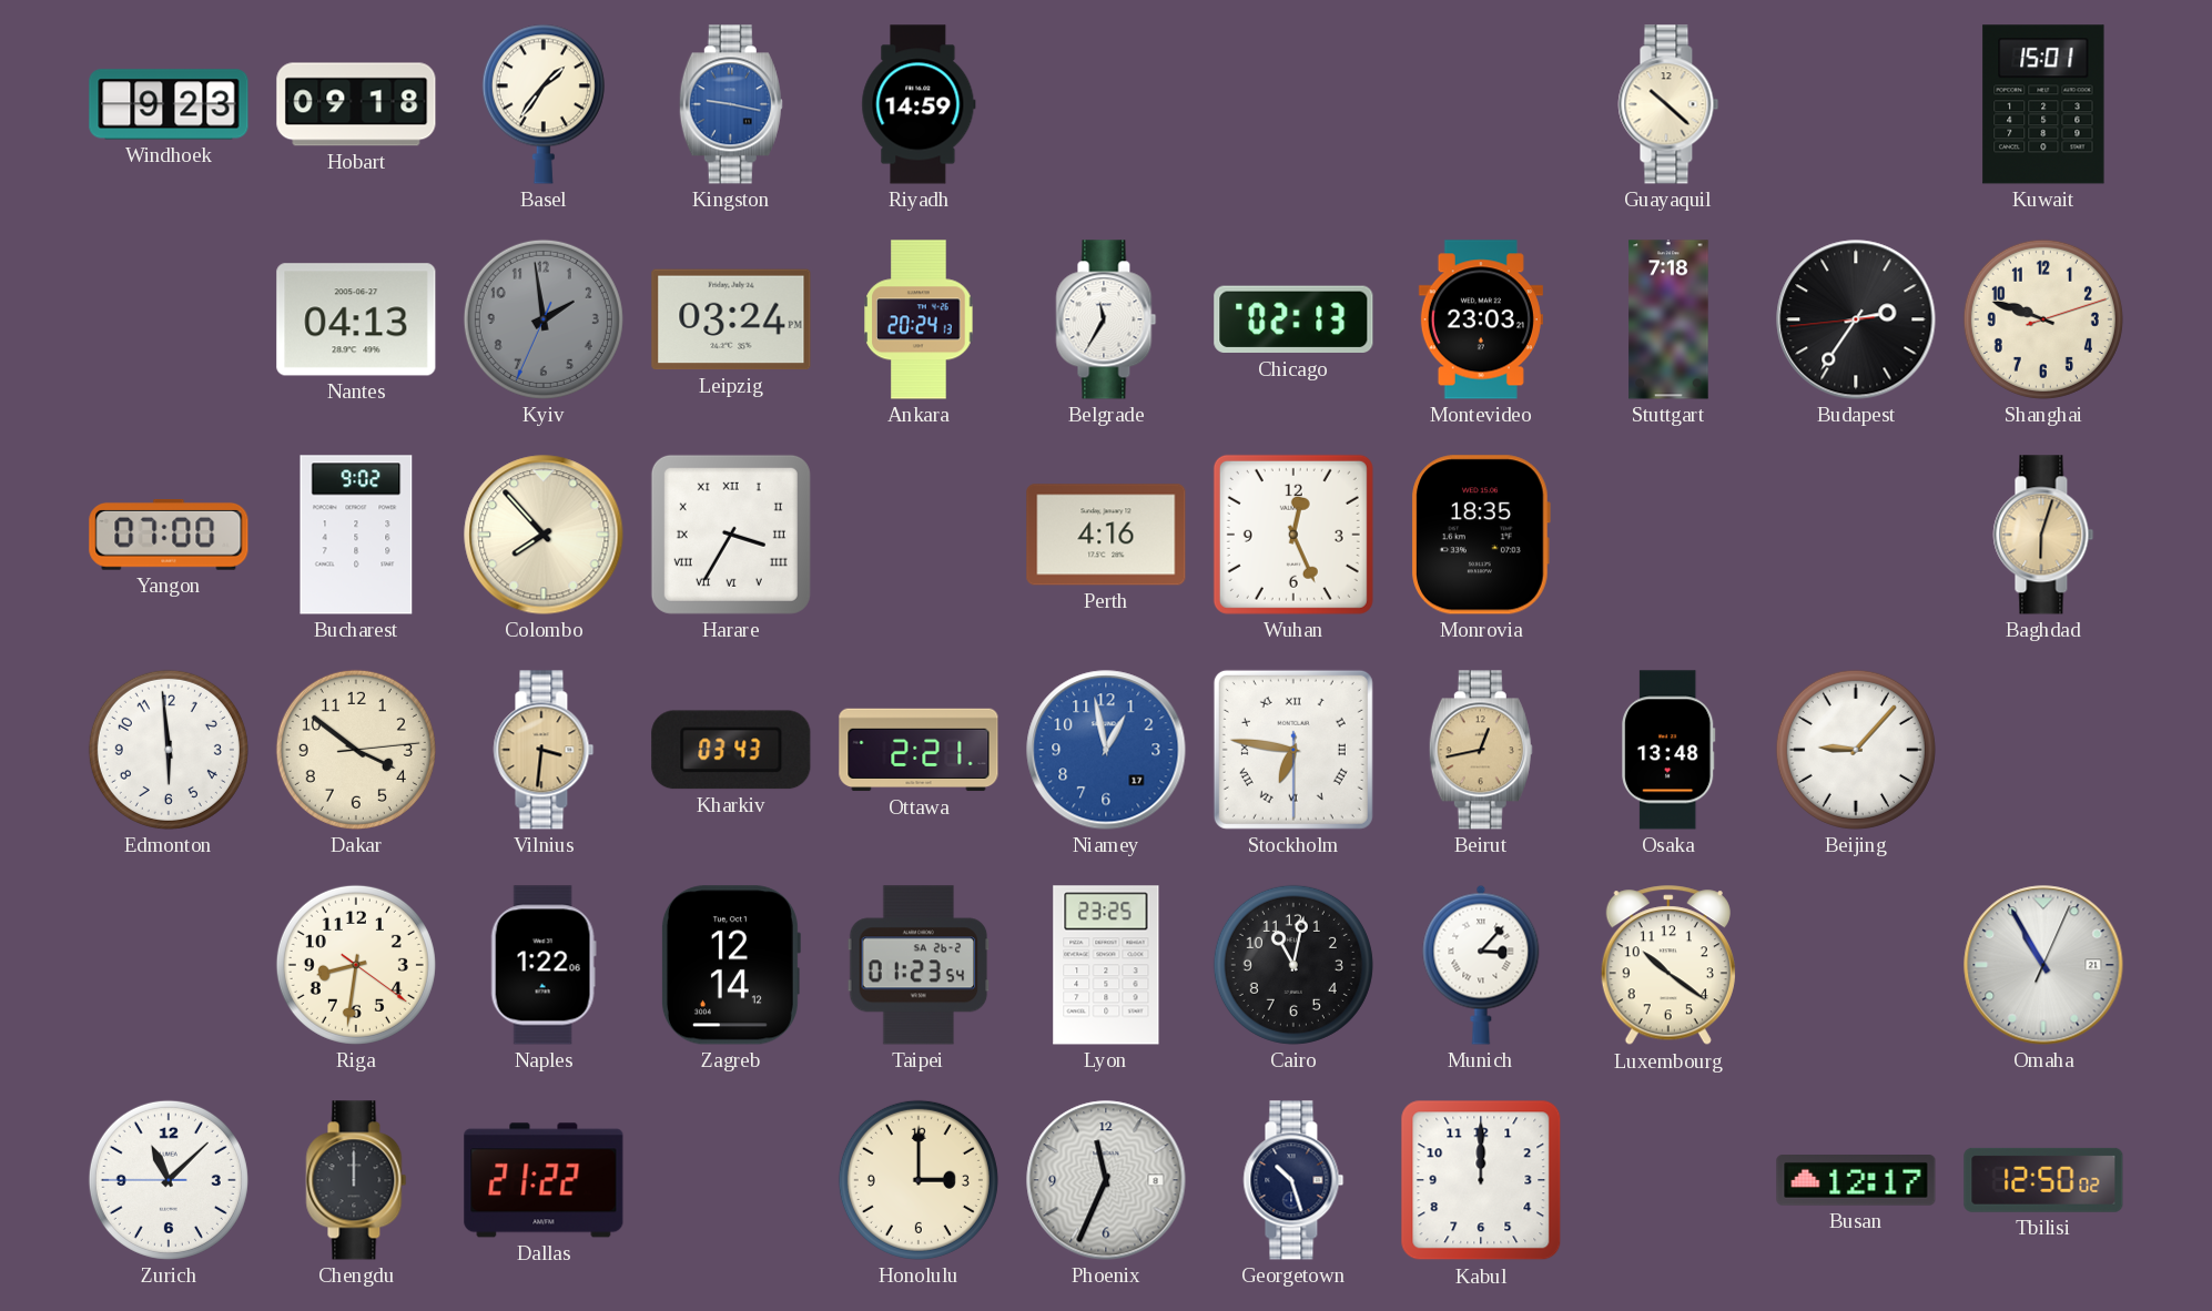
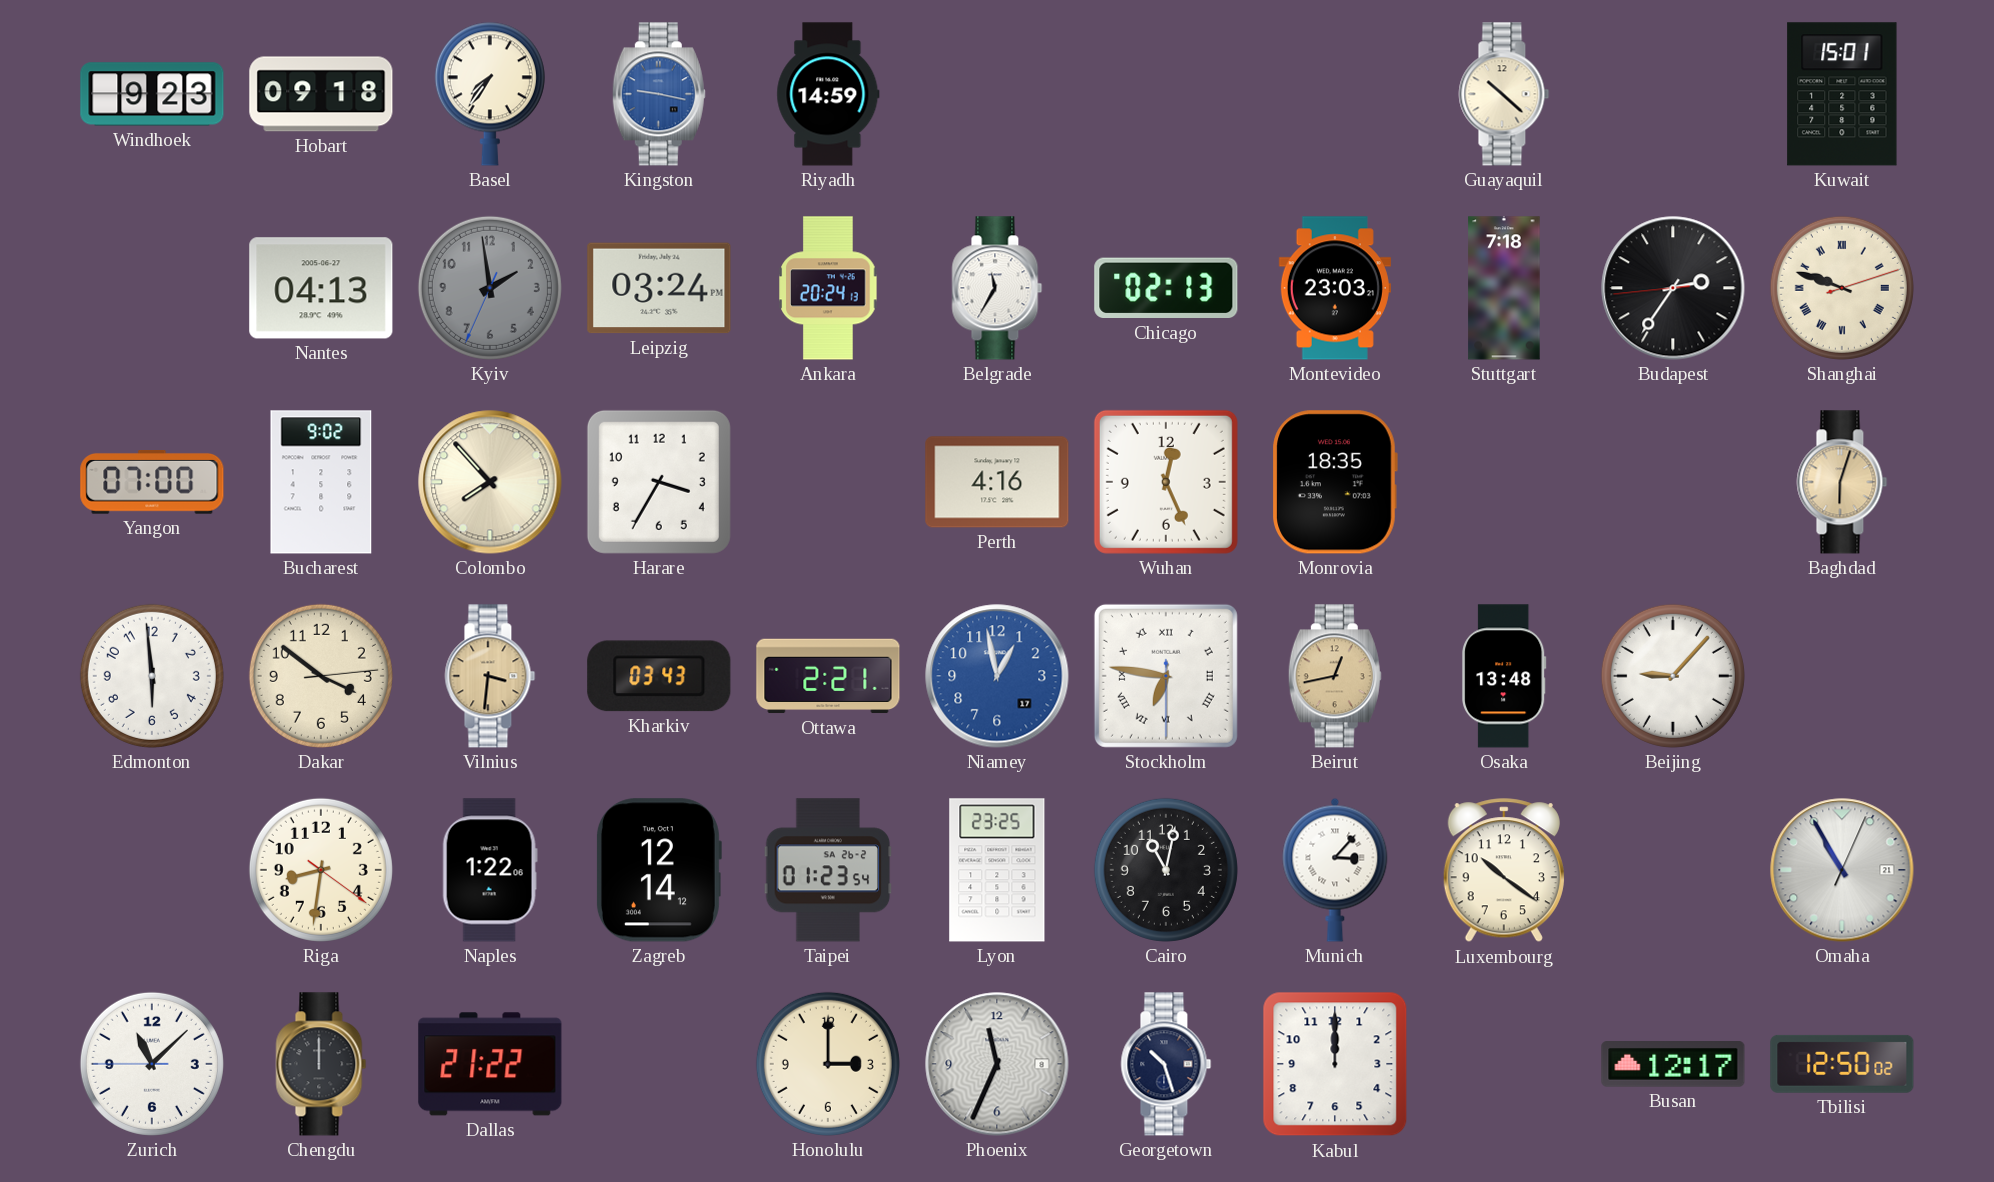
Basel: 1:36 -> 7:36
Shanghai numerals: Arabic -> Roman
Harare numerals: Roman -> Arabic
